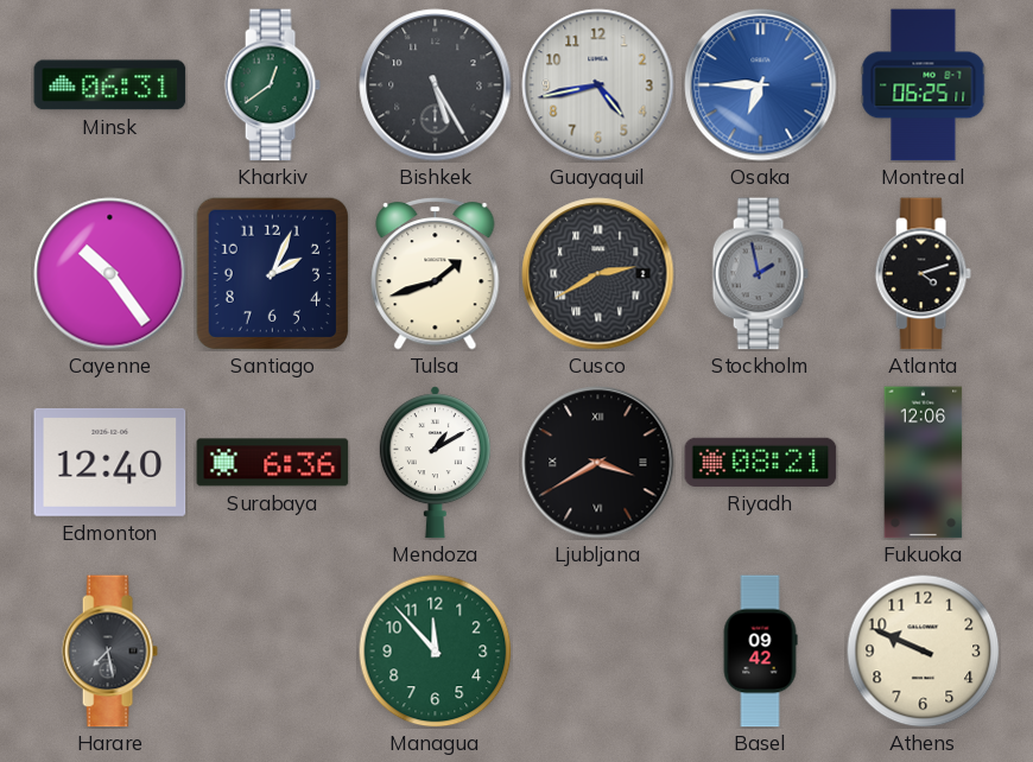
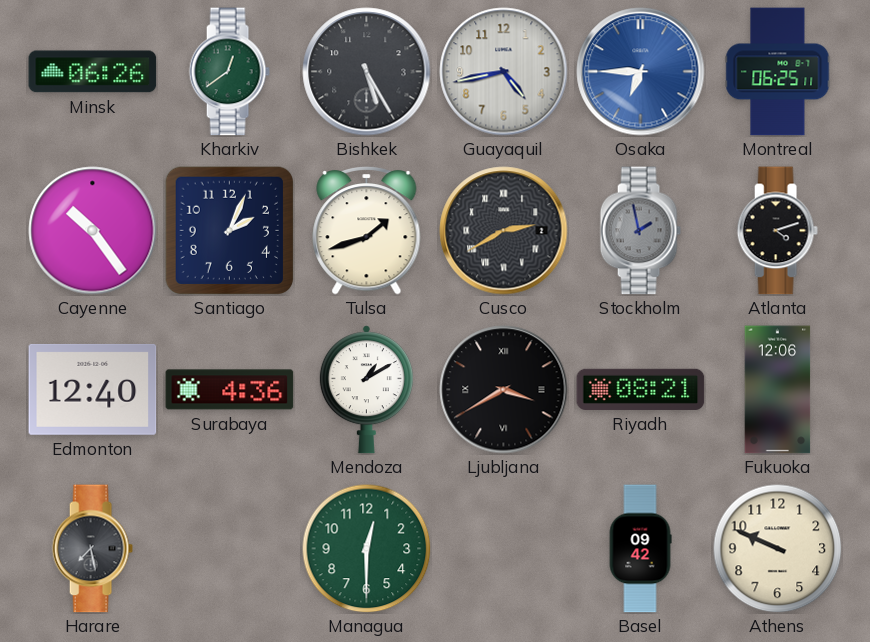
Minsk: 06:31 -> 06:26
Surabaya: 6:36 -> 4:36
Managua: 11:53 -> 12:30
